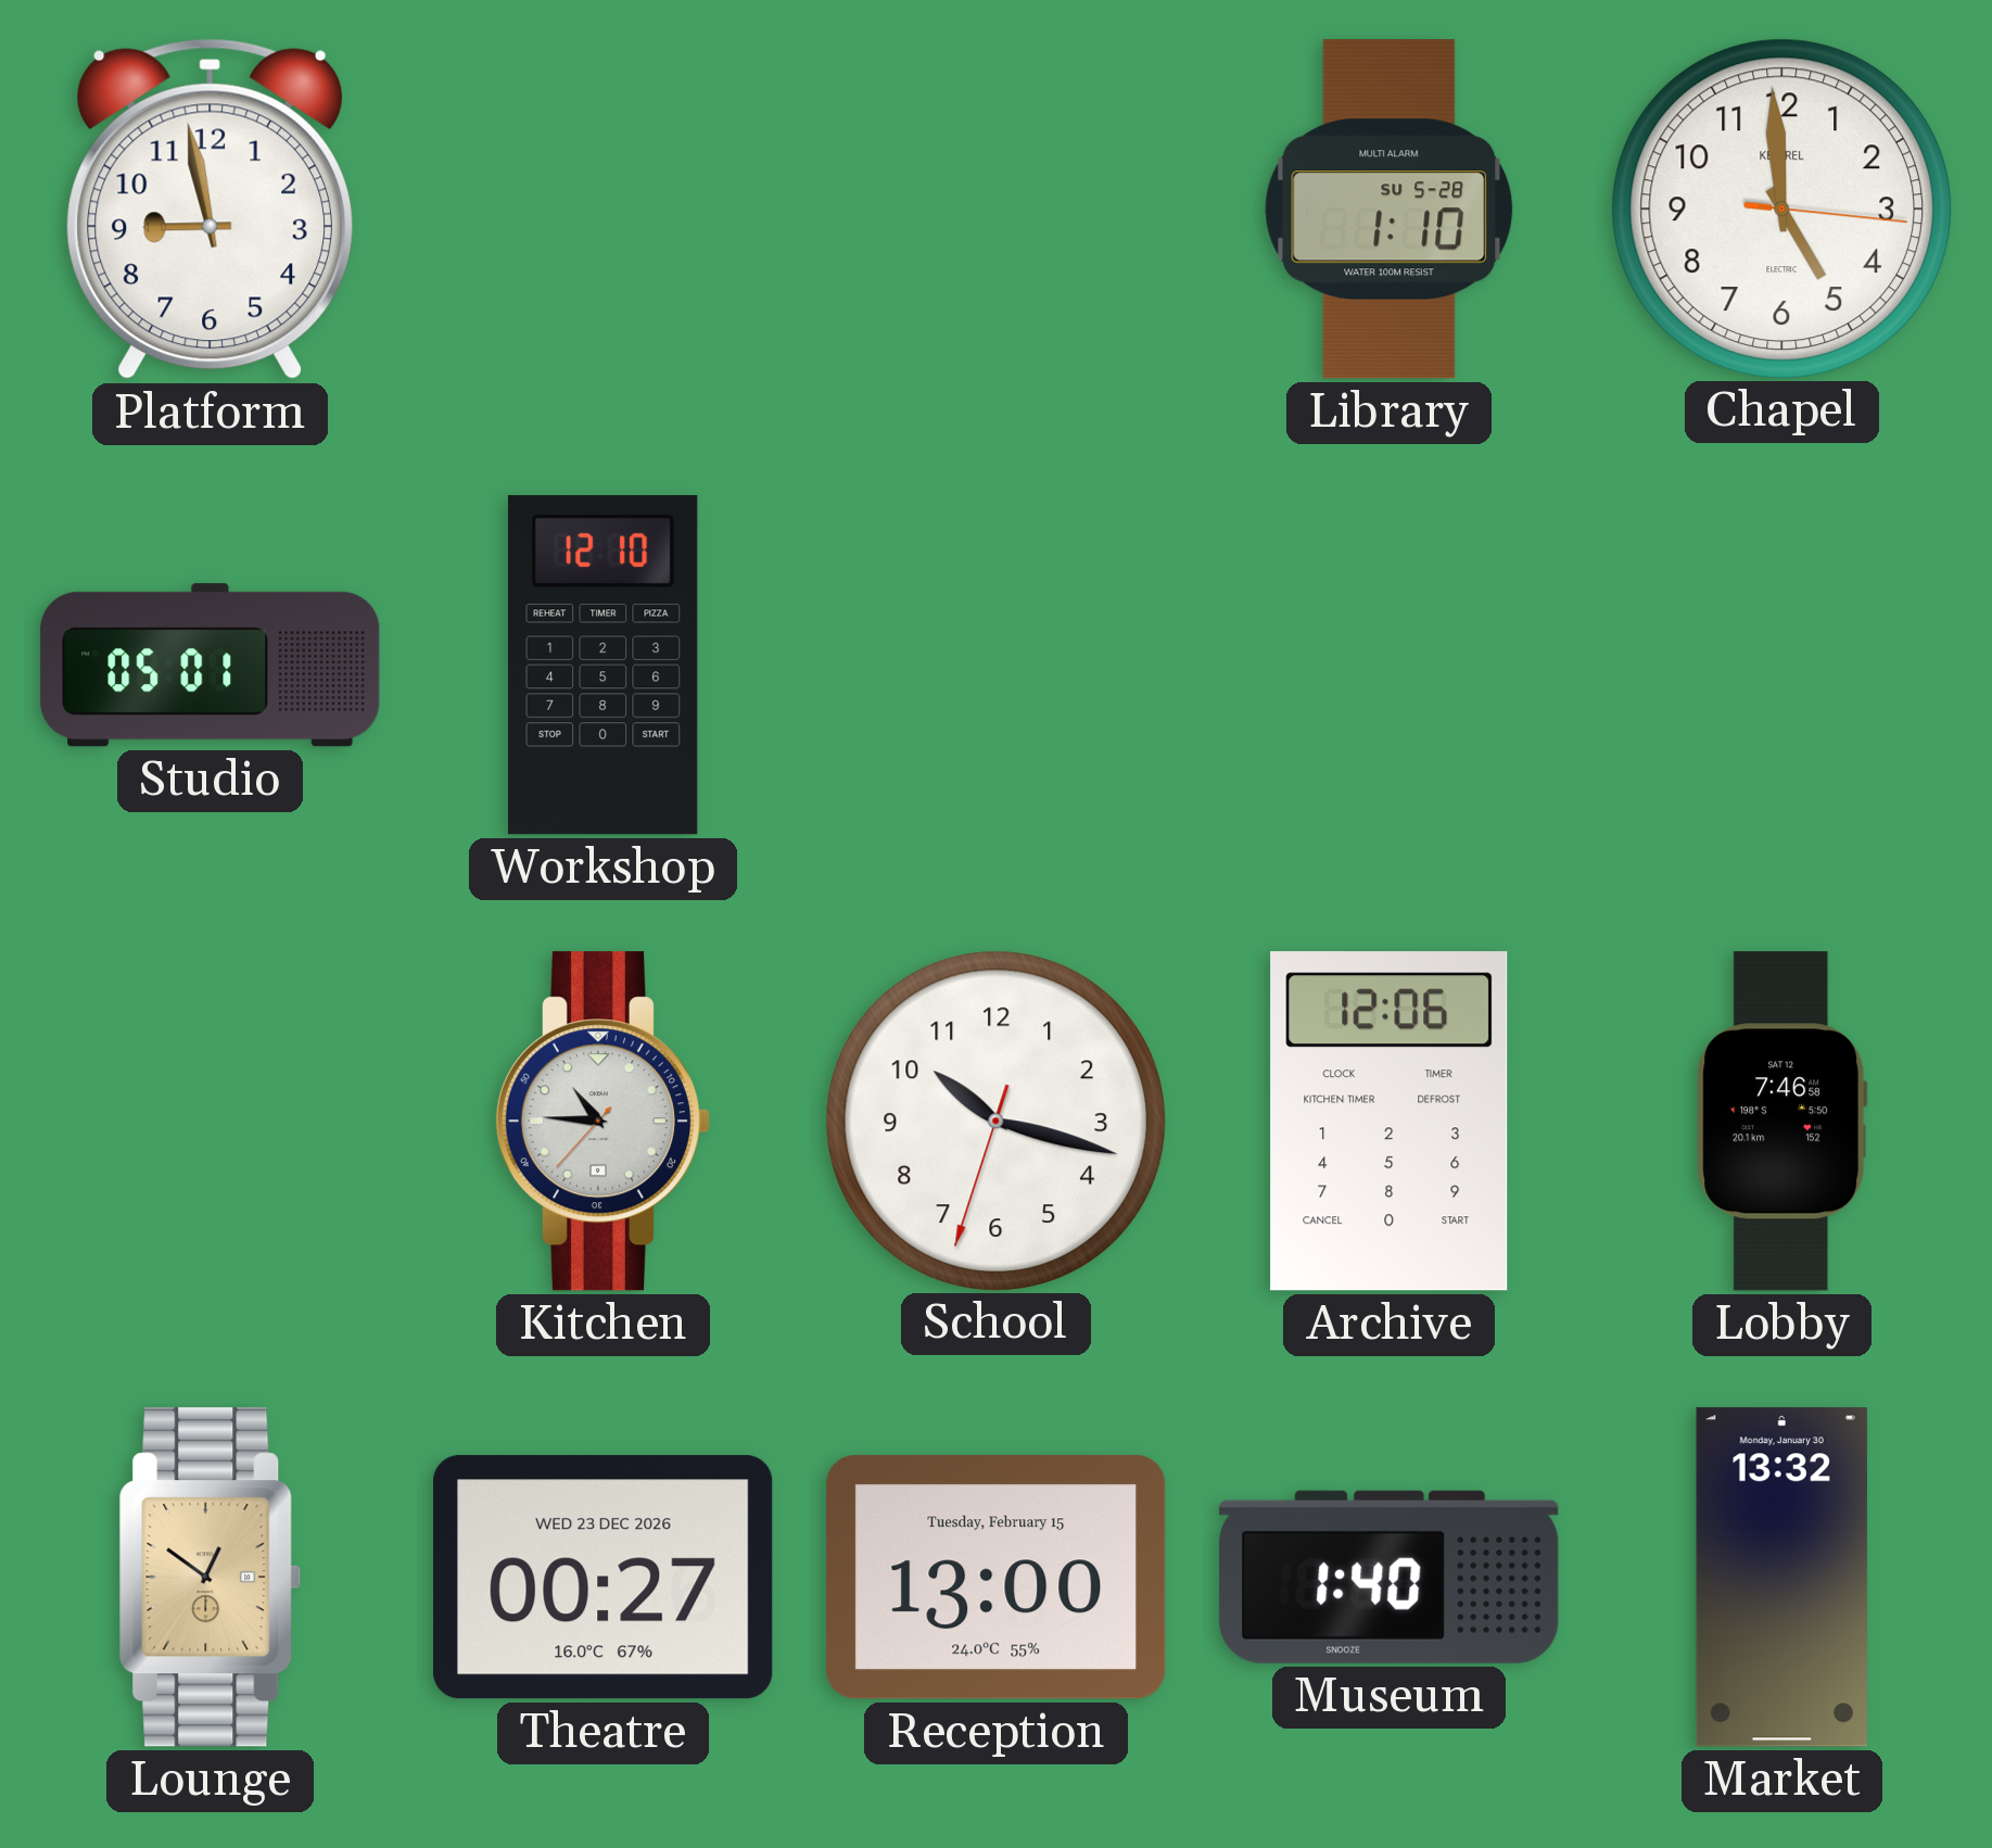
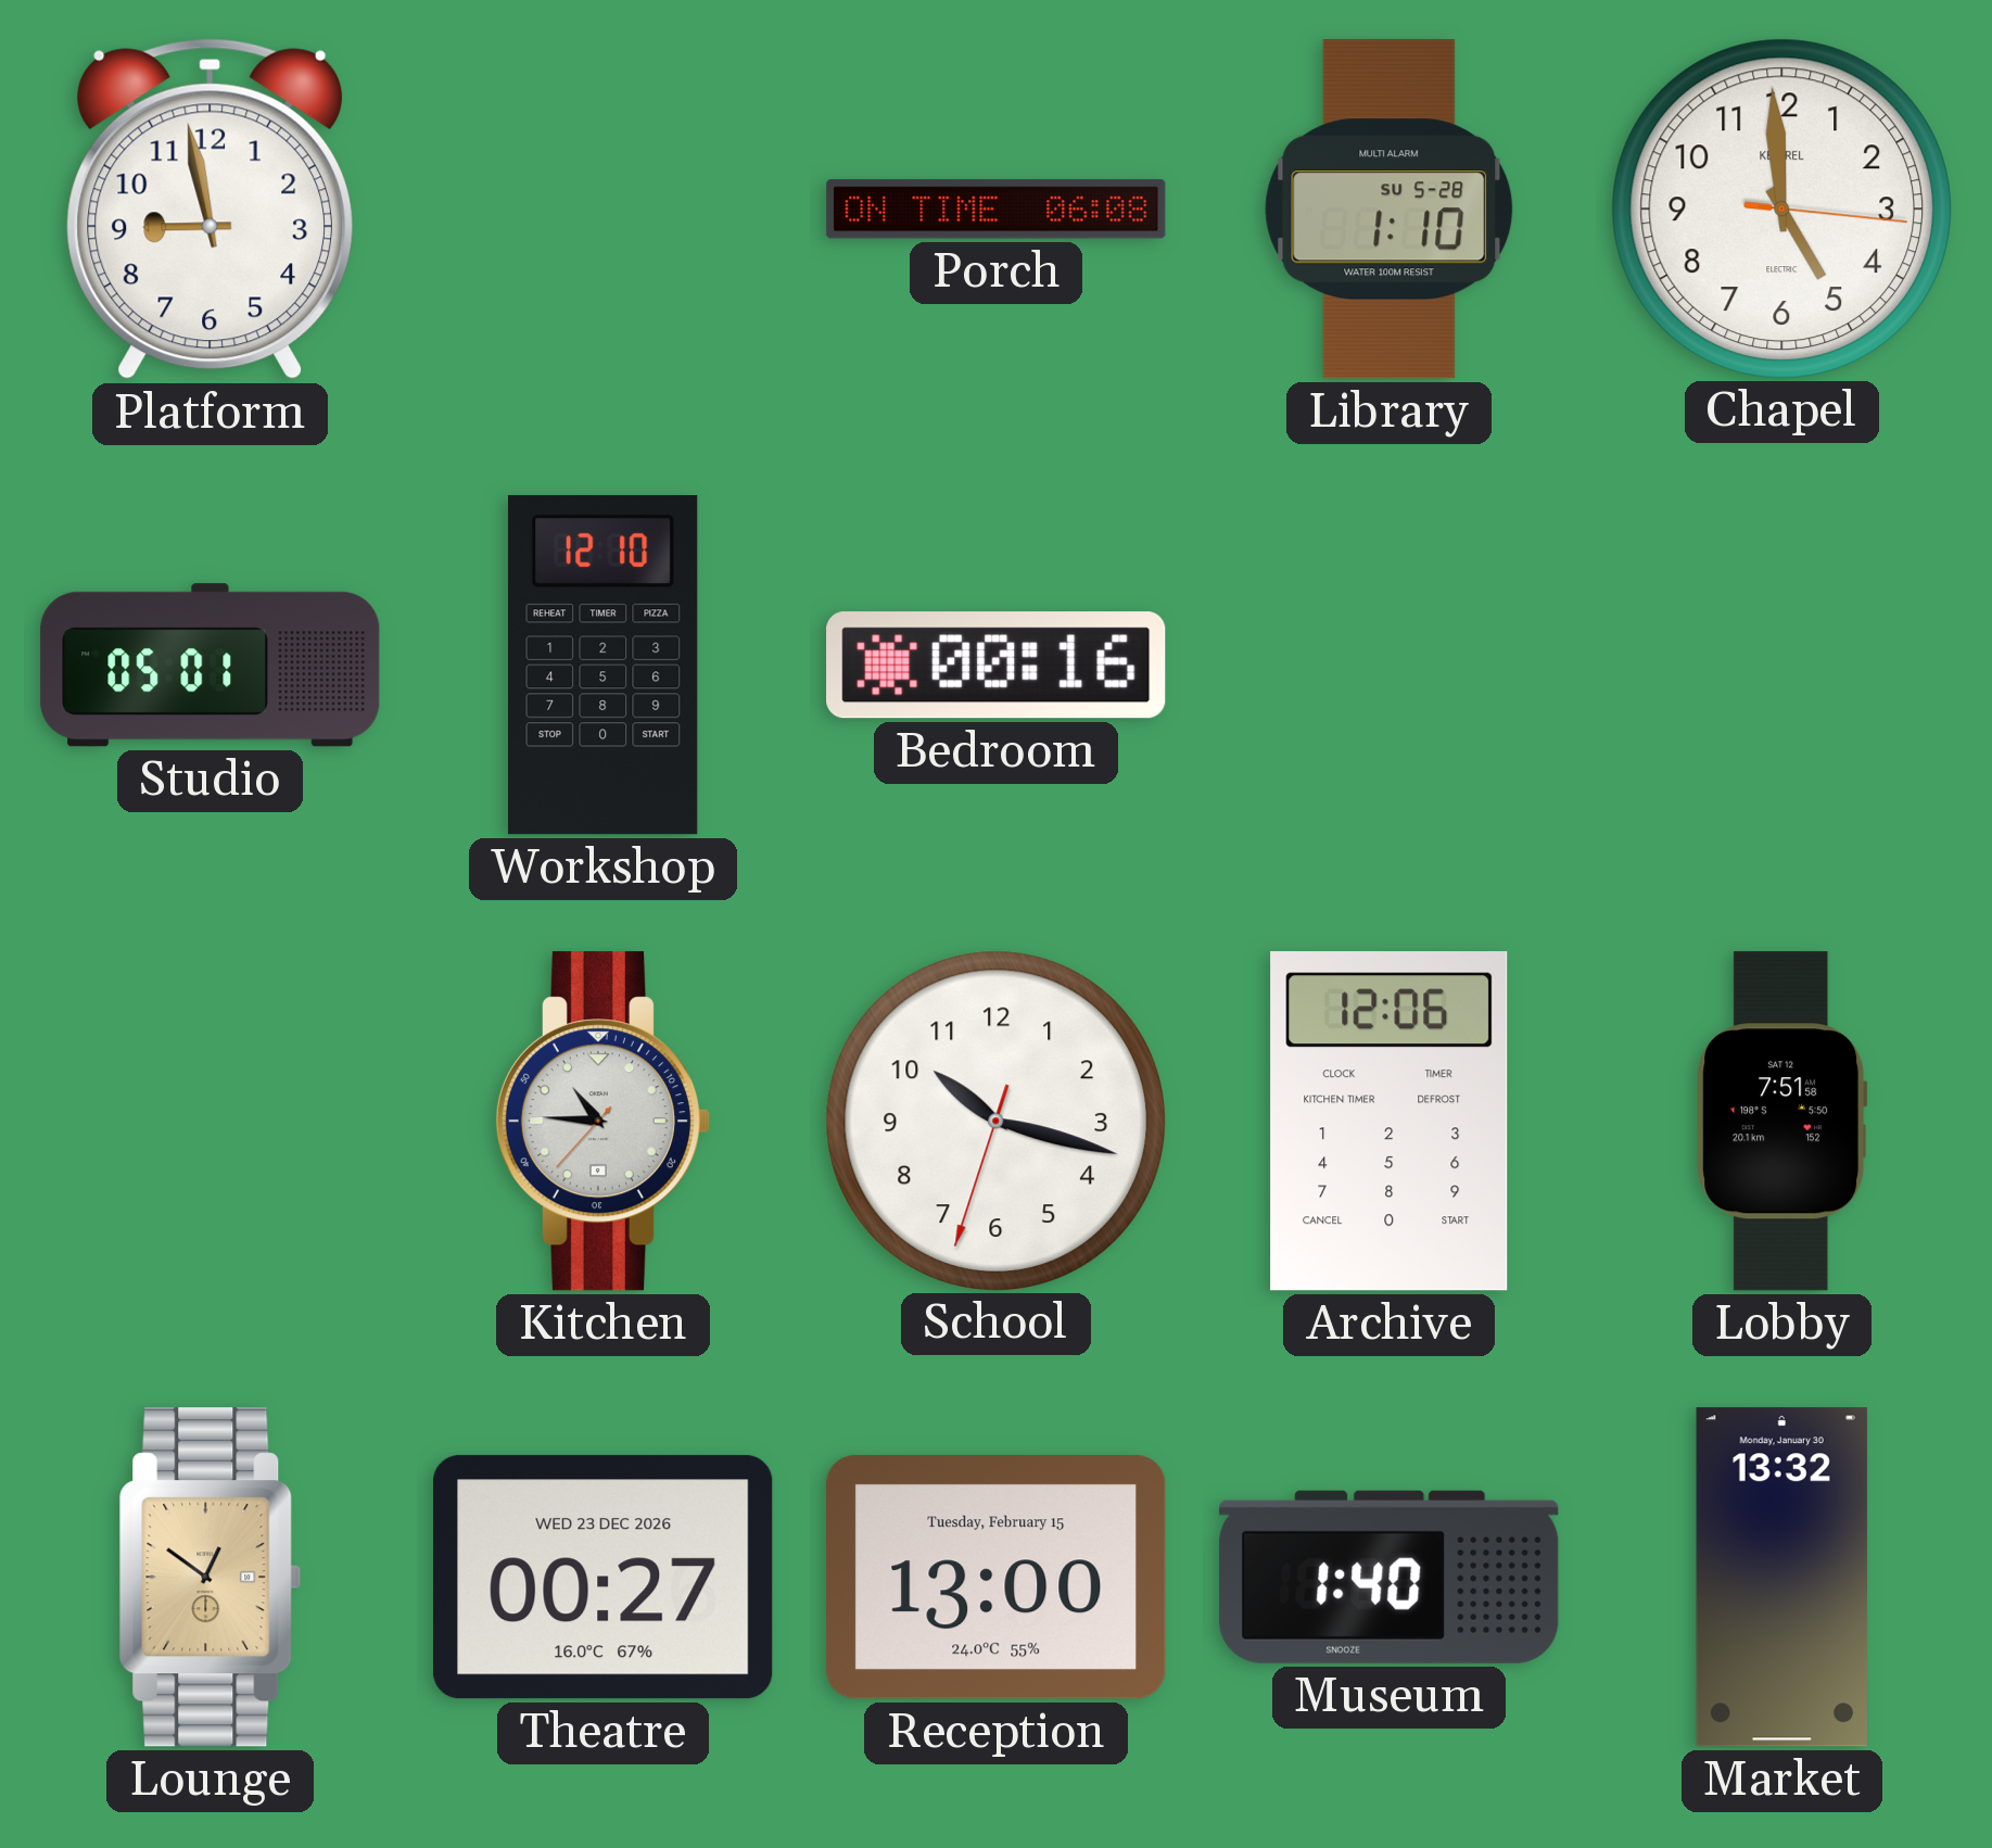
Porch: none -> 06:08
Bedroom: none -> 00:16
Lobby: 7:46 -> 7:51
